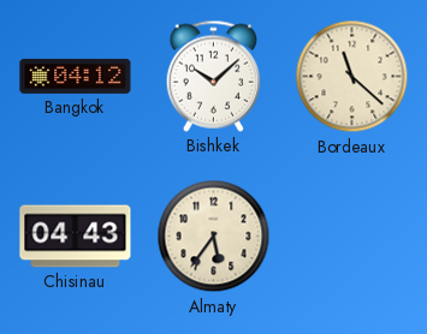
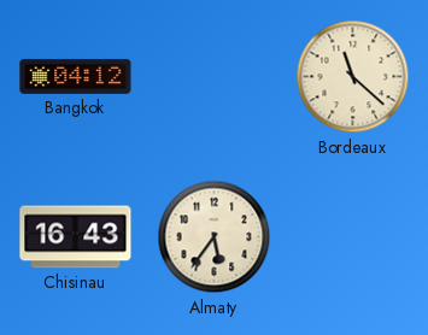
Bishkek: 10:08 -> none
Chisinau: 04:43 -> 16:43
